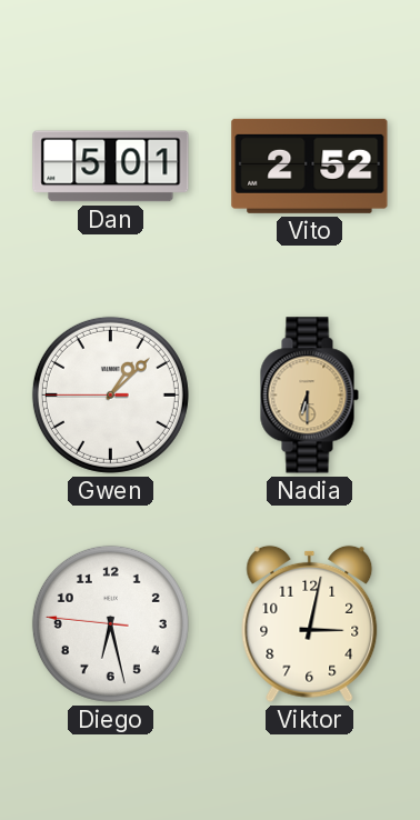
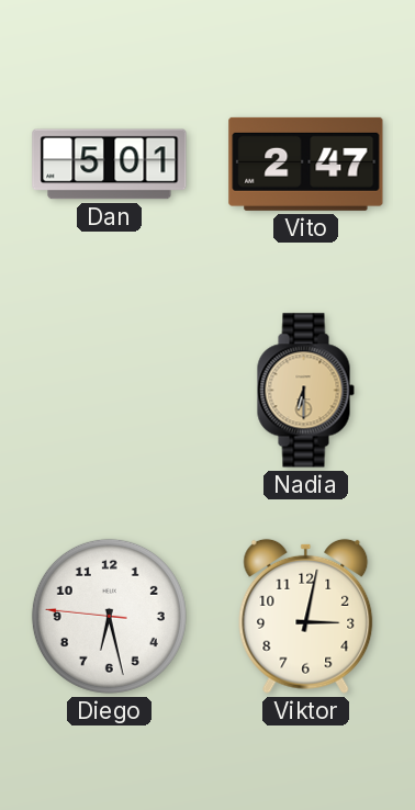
Vito: 2:52 -> 2:47
Gwen: 1:07 -> none
